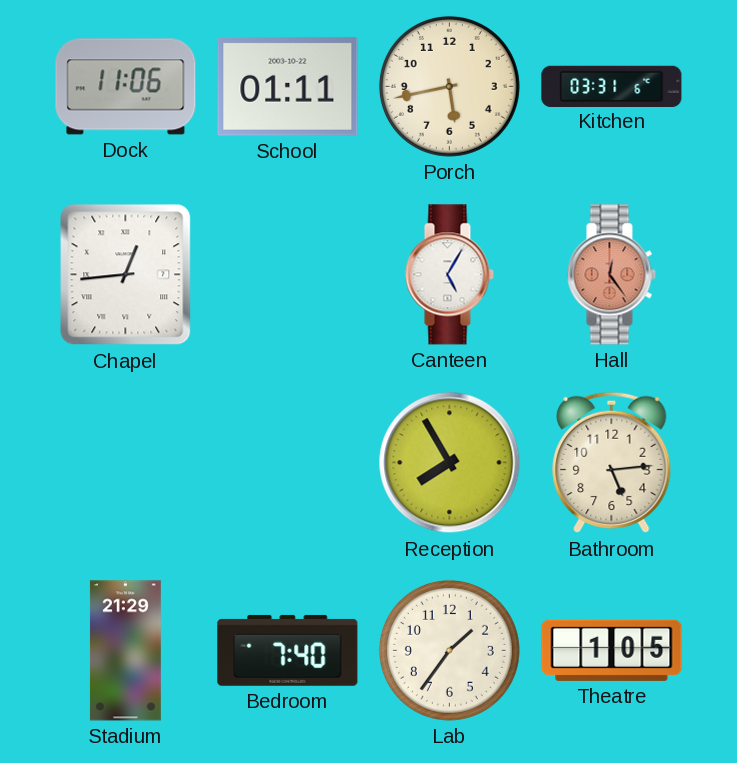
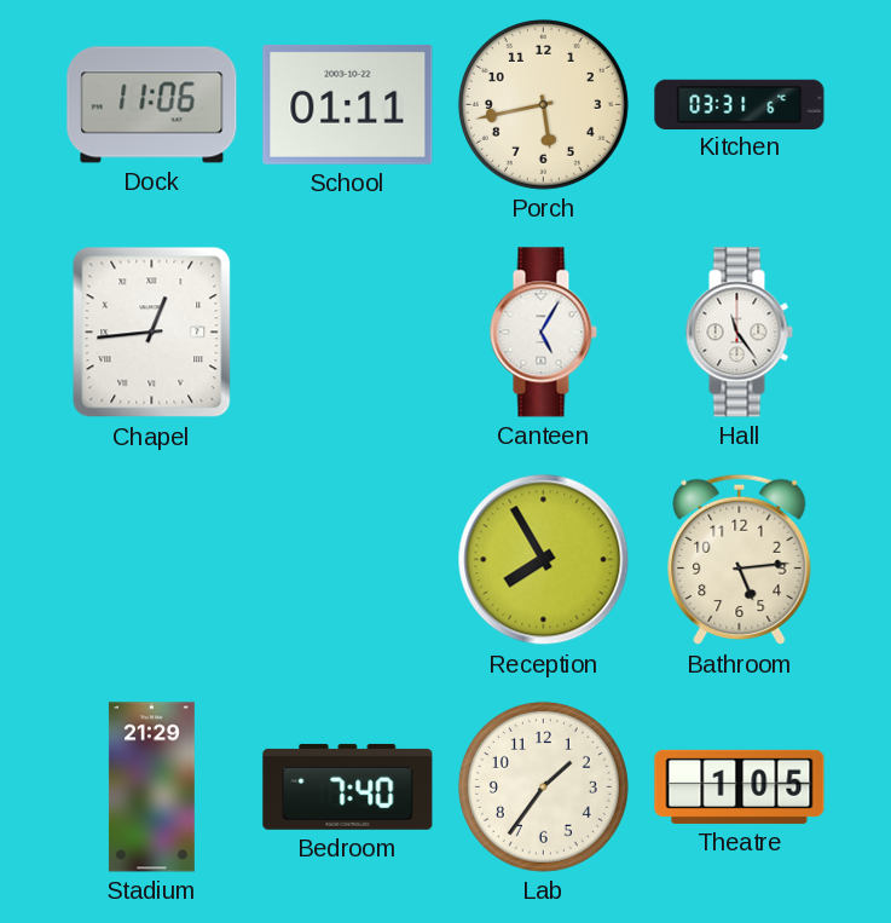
Hall: 12:24 -> 11:24
Hall dial: salmon -> white
